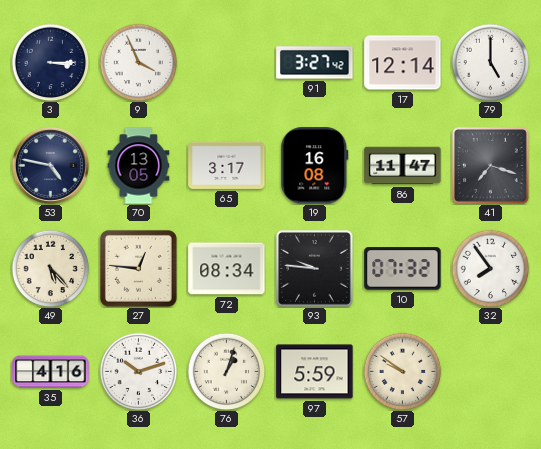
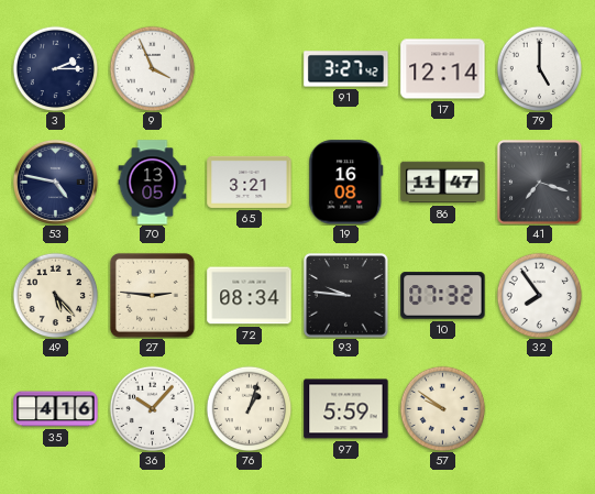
3: 3:15 -> 2:15
65: 3:17 -> 3:21
27: 12:46 -> 2:46
36: 10:12 -> 10:07
